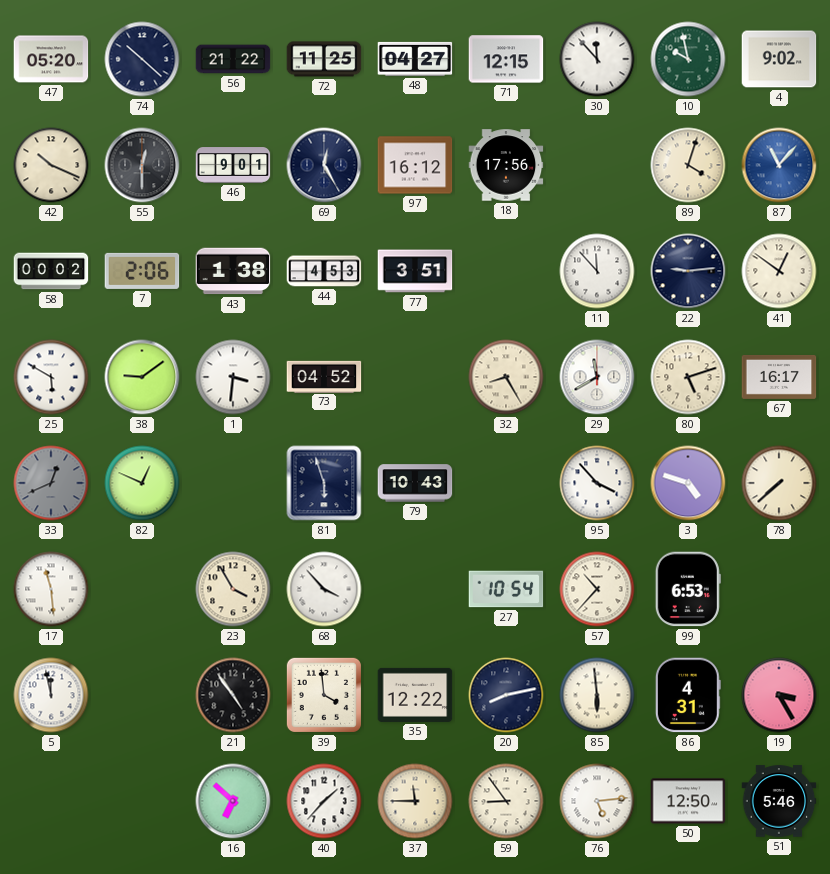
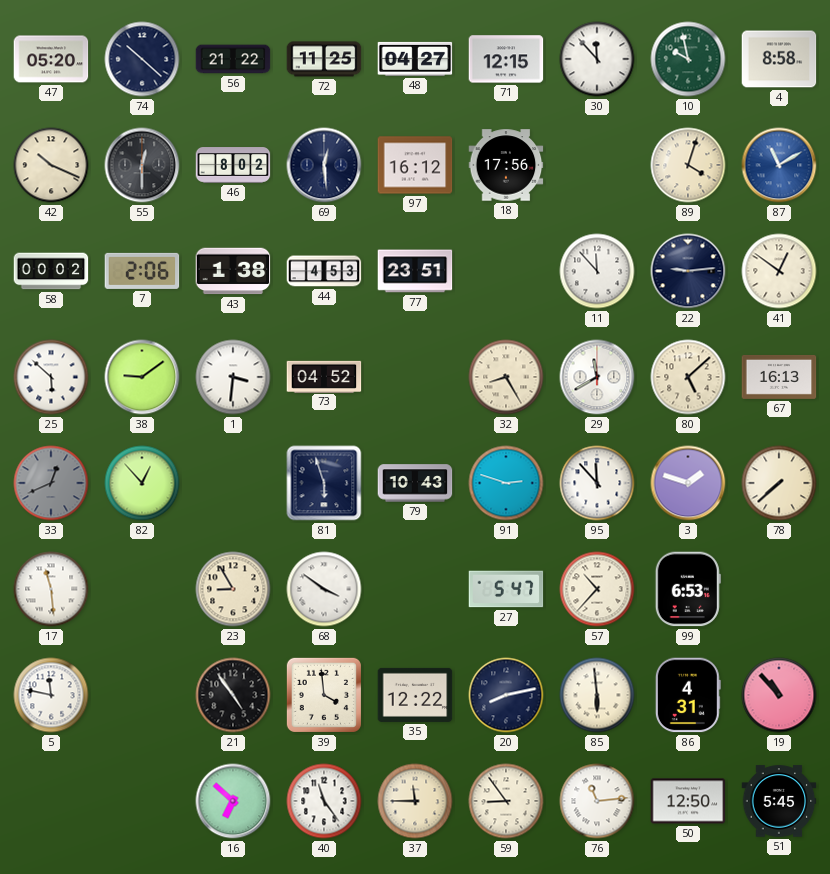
4: 9:02 -> 8:58
46: 9:01 -> 8:02
69: 12:25 -> 12:29
87: 11:07 -> 11:10
77: 3:51 -> 23:51
25: 5:50 -> 5:52
80: 5:12 -> 5:08
67: 16:17 -> 16:13
82: 12:49 -> 12:53
91: none -> 2:48
95: 3:53 -> 11:53
3: 4:48 -> 1:48
23: 3:55 -> 8:55
68: 3:53 -> 3:51
27: 10:54 -> 5:47
5: 11:58 -> 11:47
19: 3:25 -> 10:53
40: 1:37 -> 11:24
76: 5:14 -> 11:14
51: 5:46 -> 5:45
